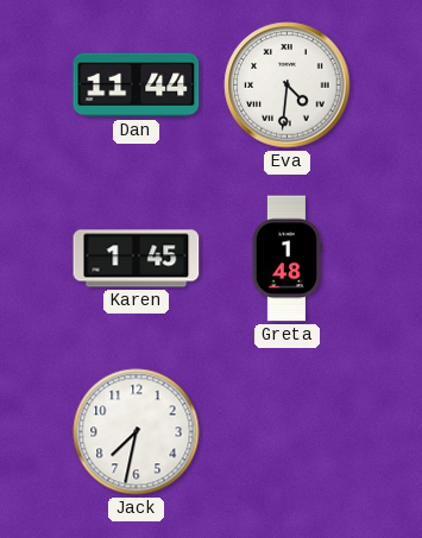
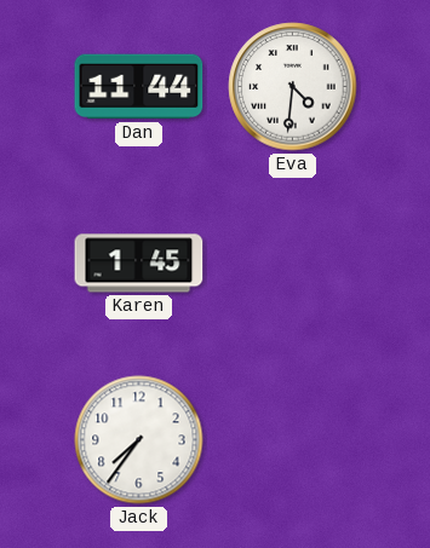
Greta: 1:48 -> none
Jack: 7:32 -> 7:36
